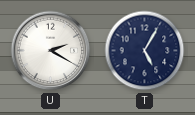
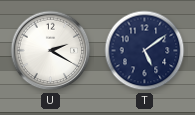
T: 5:05 -> 5:09
